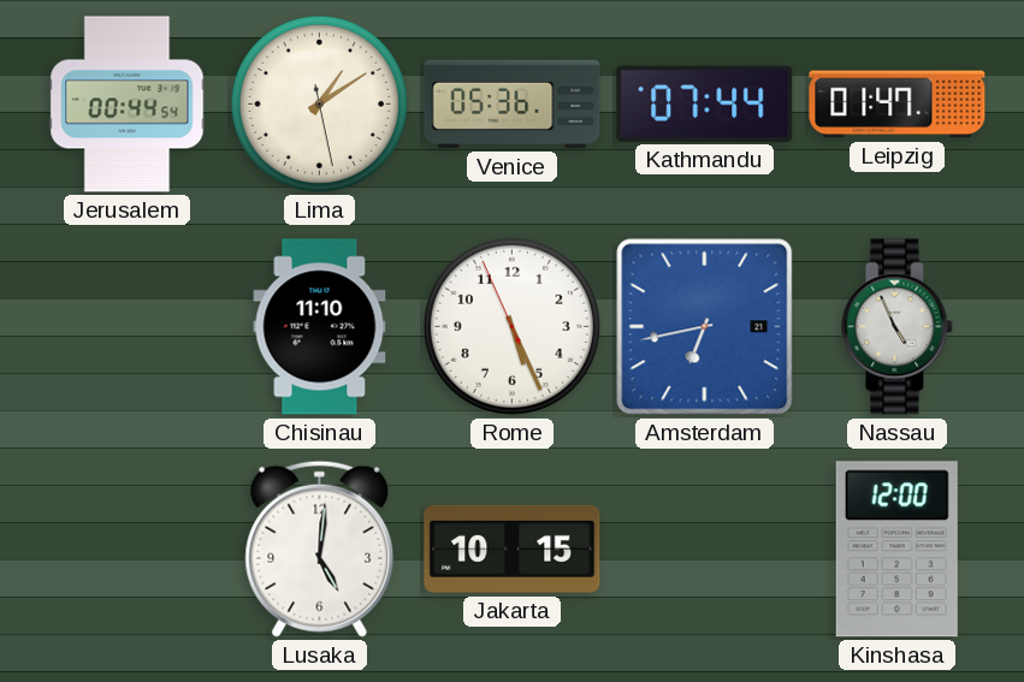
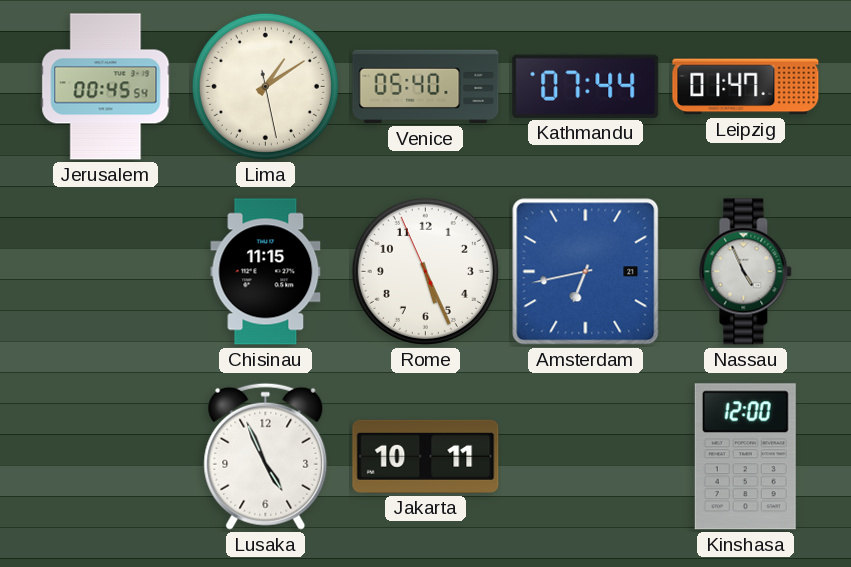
Jerusalem: 00:44 -> 00:45
Venice: 05:36 -> 05:40
Chisinau: 11:10 -> 11:15
Lusaka: 5:01 -> 4:56
Jakarta: 10:15 -> 10:11
